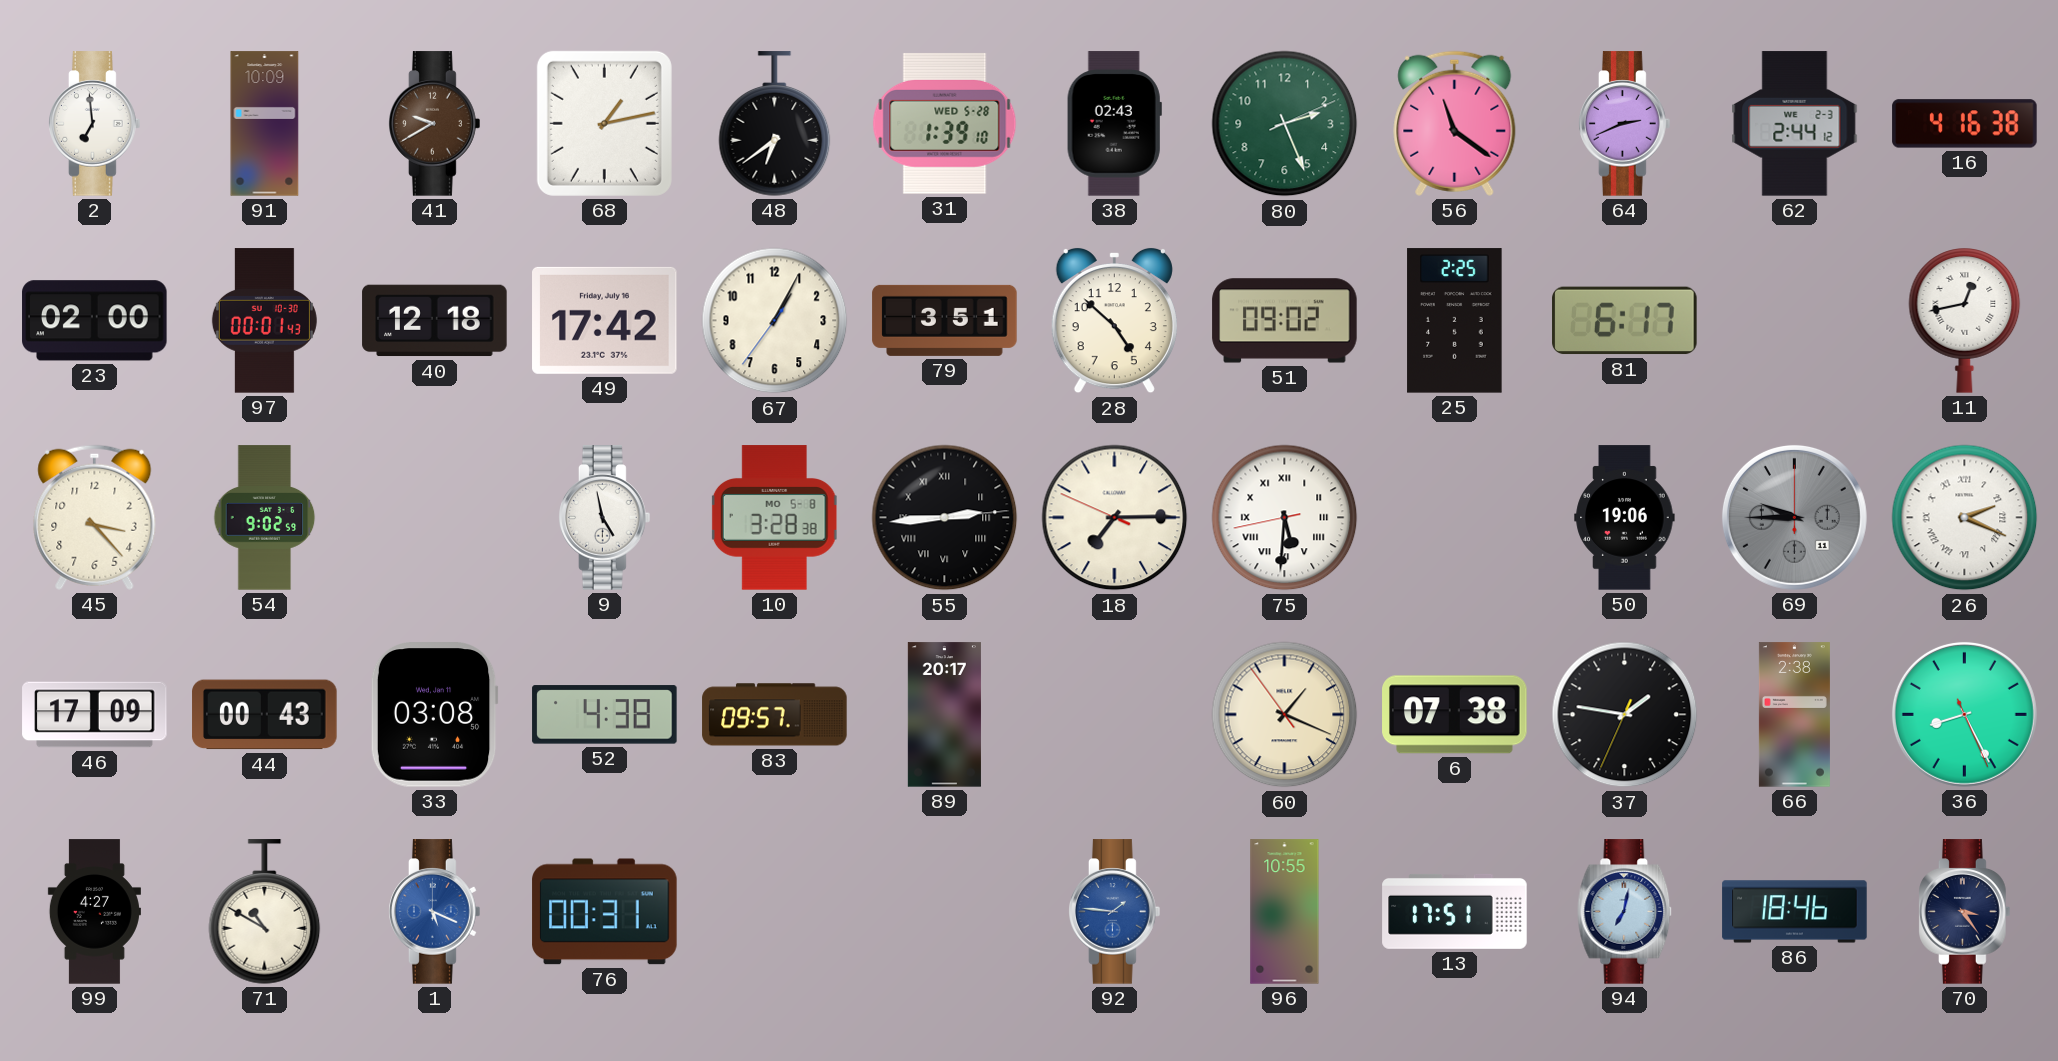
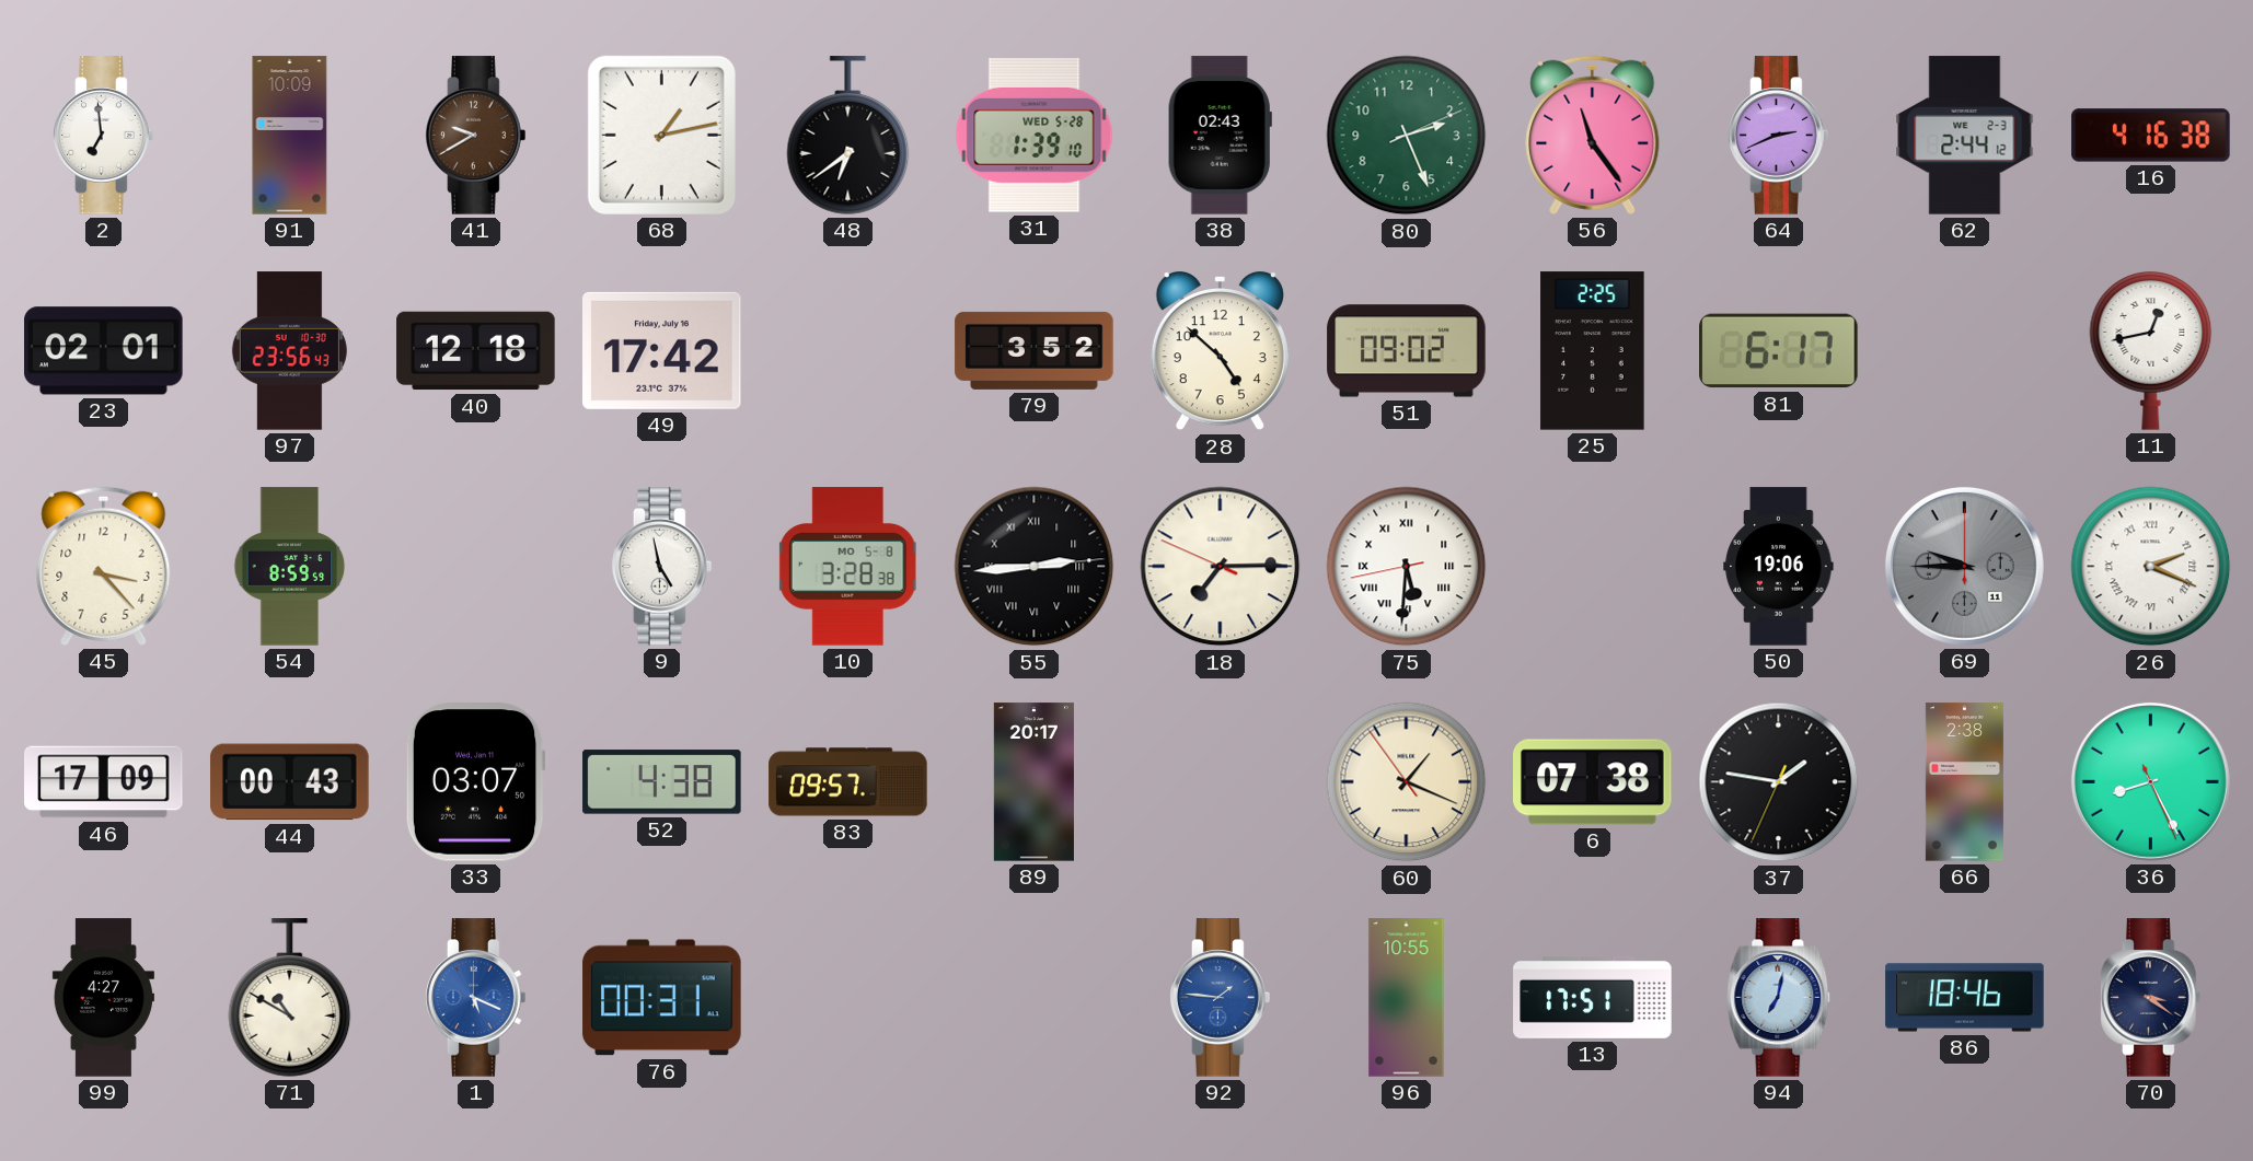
56: 11:21 -> 11:24
23: 02:00 -> 02:01
97: 00:01 -> 23:56
67: 1:04 -> none
79: 3:51 -> 3:52
54: 9:02 -> 8:59
33: 03:08 -> 03:07
70: 3:24 -> 3:21
